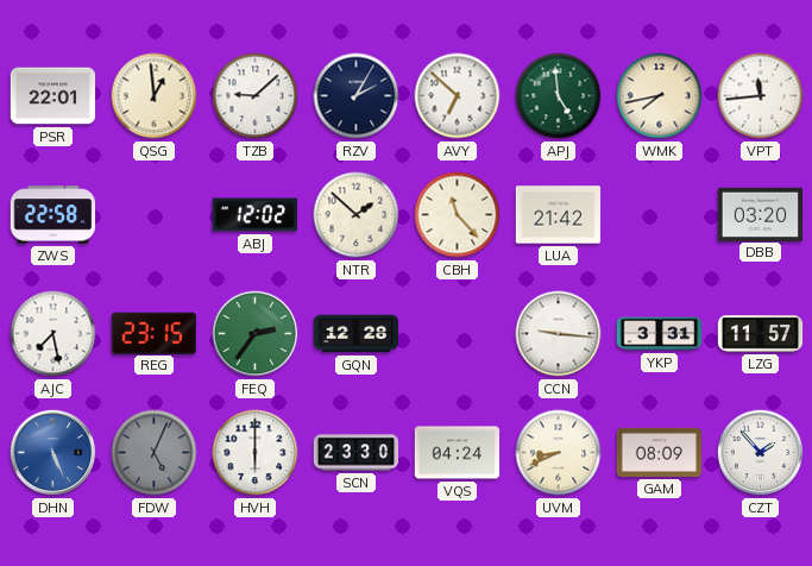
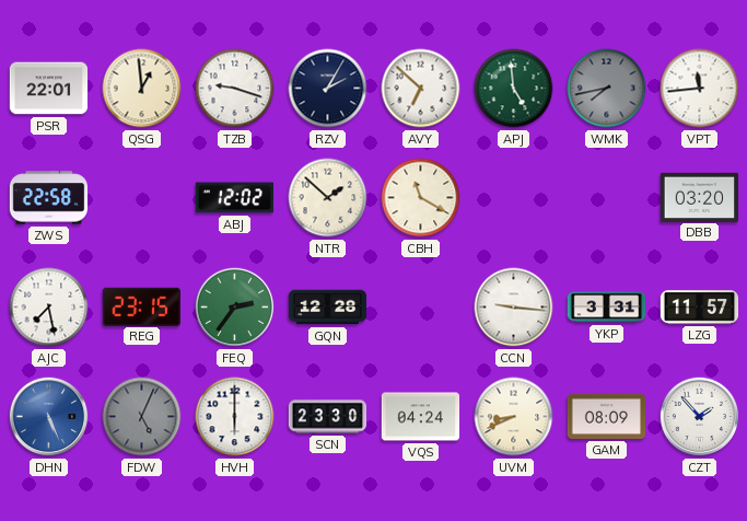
TZB: 9:08 -> 9:18
WMK dial: cream -> grey
CBH: 11:23 -> 11:20
LUA: 21:42 -> none
